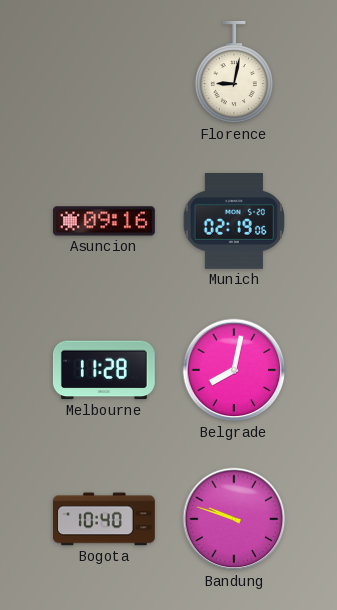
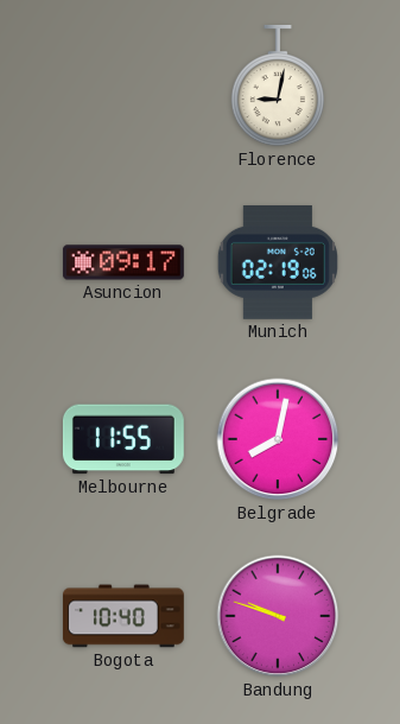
Asuncion: 09:16 -> 09:17
Melbourne: 11:28 -> 11:55
